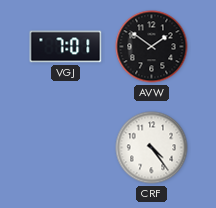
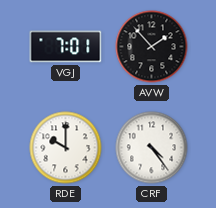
AVW: 1:51 -> 1:53
RDE: none -> 10:00
